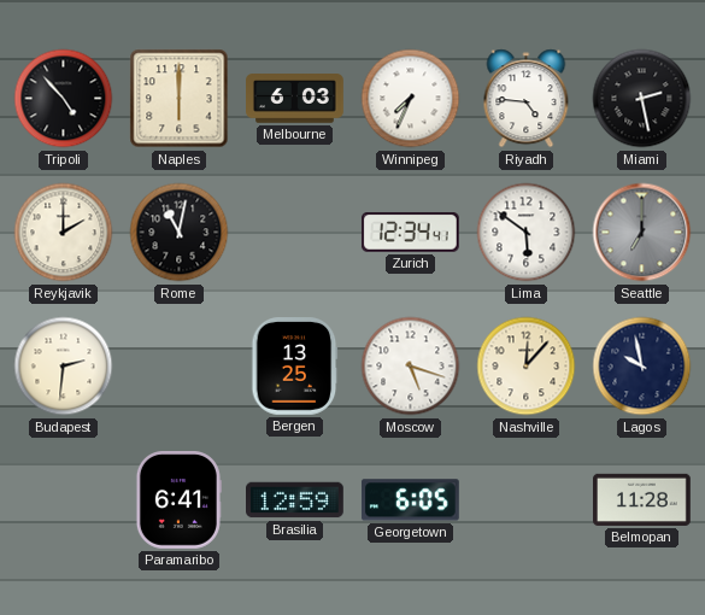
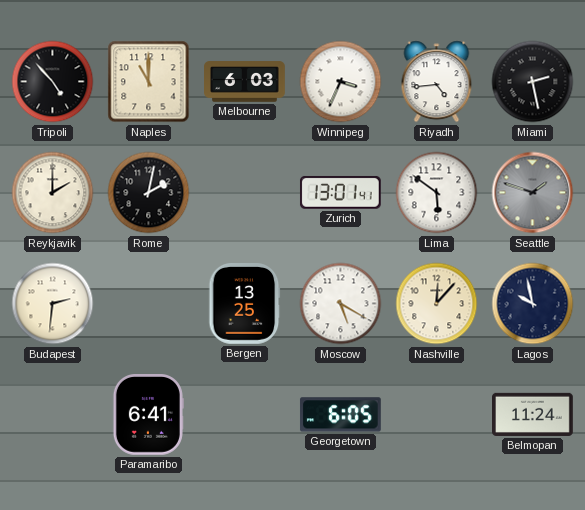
Naples: 6:00 -> 11:00
Winnipeg: 7:34 -> 3:34
Riyadh: 4:46 -> 4:44
Rome: 11:02 -> 2:02
Zurich: 12:34 -> 13:01
Seattle: 7:00 -> 1:48
Moscow: 5:18 -> 5:20
Brasilia: 12:59 -> none
Belmopan: 11:28 -> 11:24
